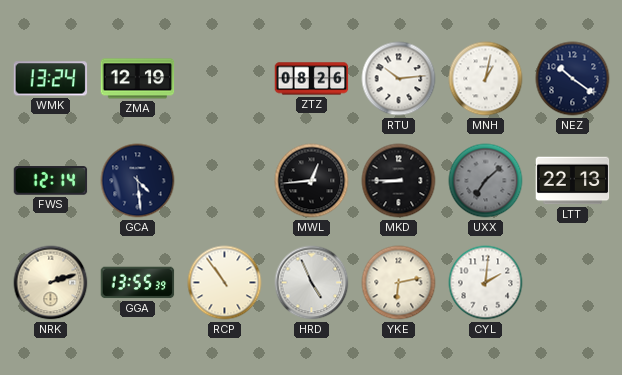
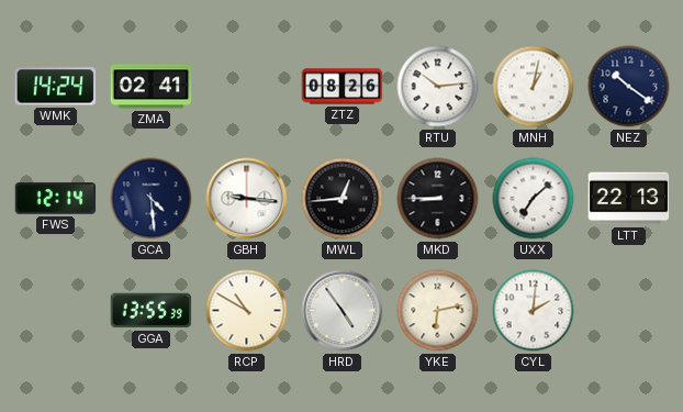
WMK: 13:24 -> 14:24
ZMA: 12:19 -> 02:41
GBH: none -> 9:16
UXX dial: grey -> white
NRK: 2:12 -> none
RCP: 10:54 -> 10:50
HRD: 4:56 -> 4:54
